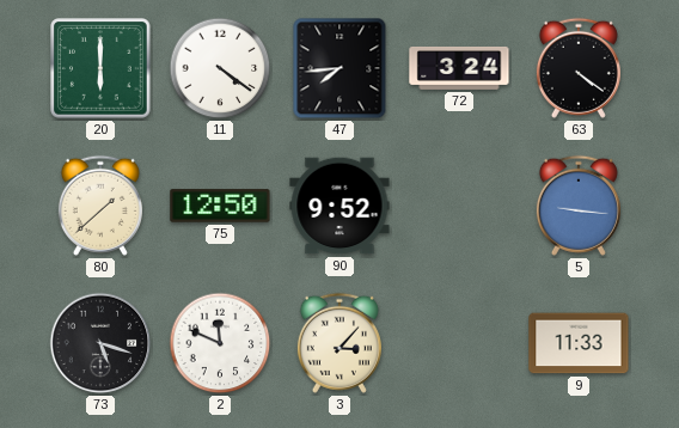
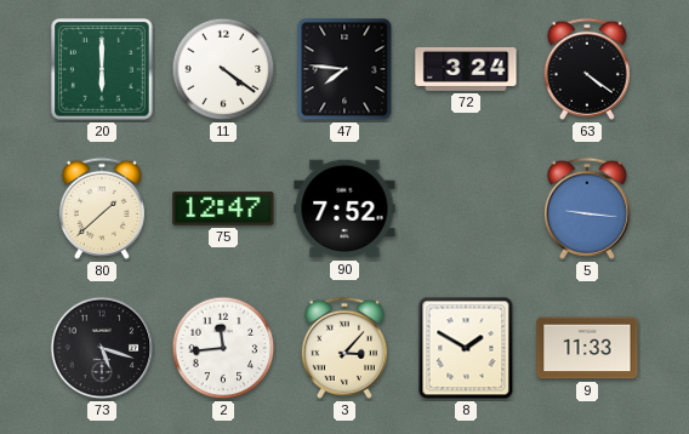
47: 7:44 -> 7:46
75: 12:50 -> 12:47
90: 9:52 -> 7:52
2: 11:49 -> 11:44
8: none -> 1:50
